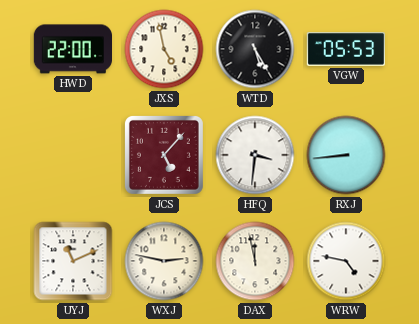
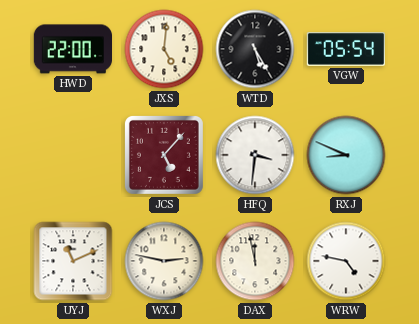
JXS: 4:58 -> 5:01
VGW: 05:53 -> 05:54
RXJ: 8:44 -> 8:49
